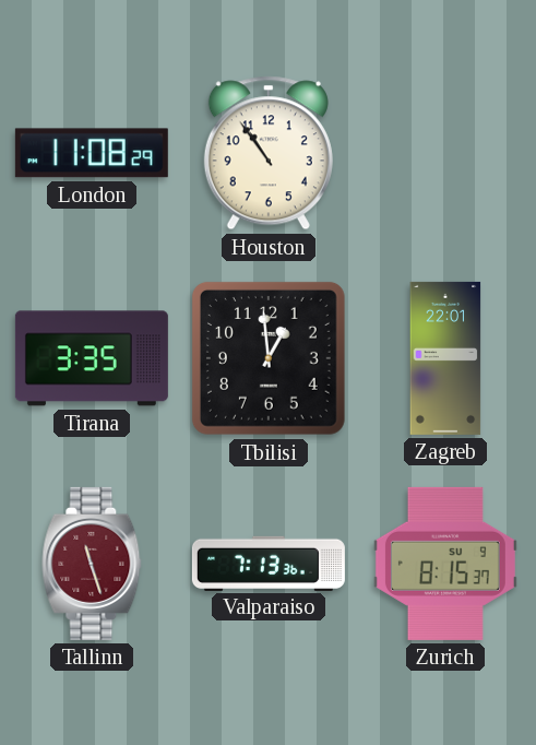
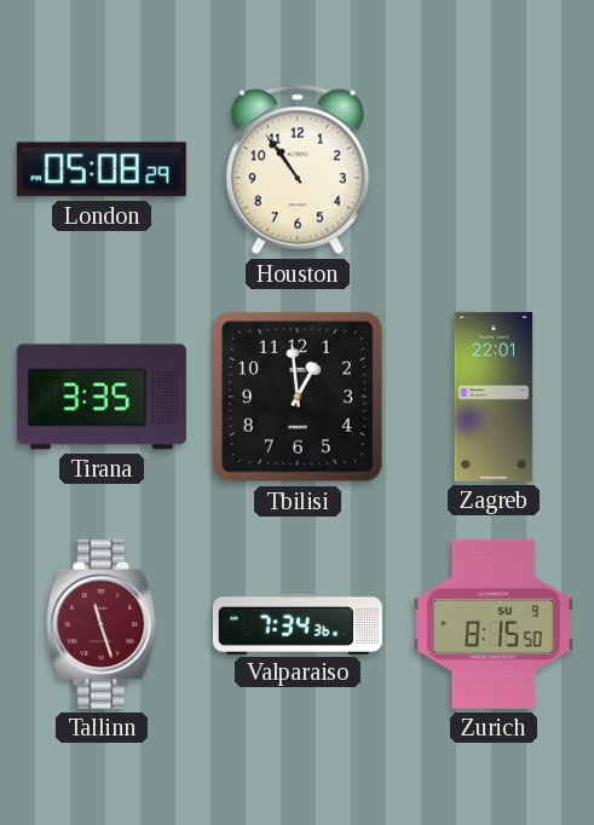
London: 11:08 -> 05:08
Valparaiso: 7:13 -> 7:34
Zurich: 8:15:37 -> 8:15:50
